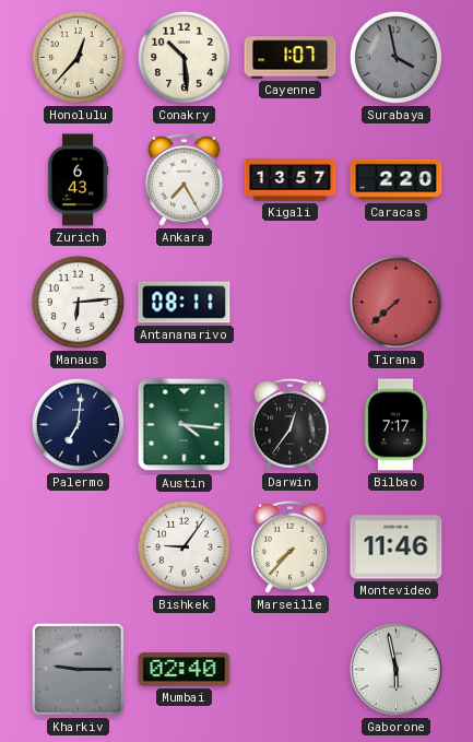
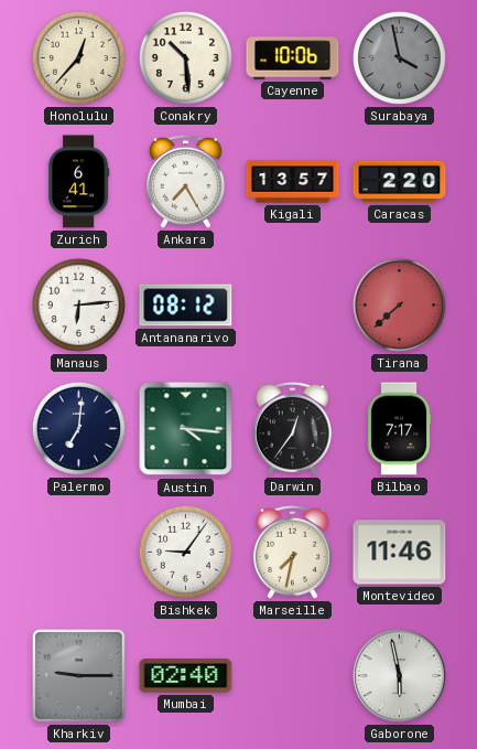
Cayenne: 1:07 -> 10:06
Zurich: 6:43 -> 6:41
Antananarivo: 08:11 -> 08:12
Marseille: 7:37 -> 7:32
